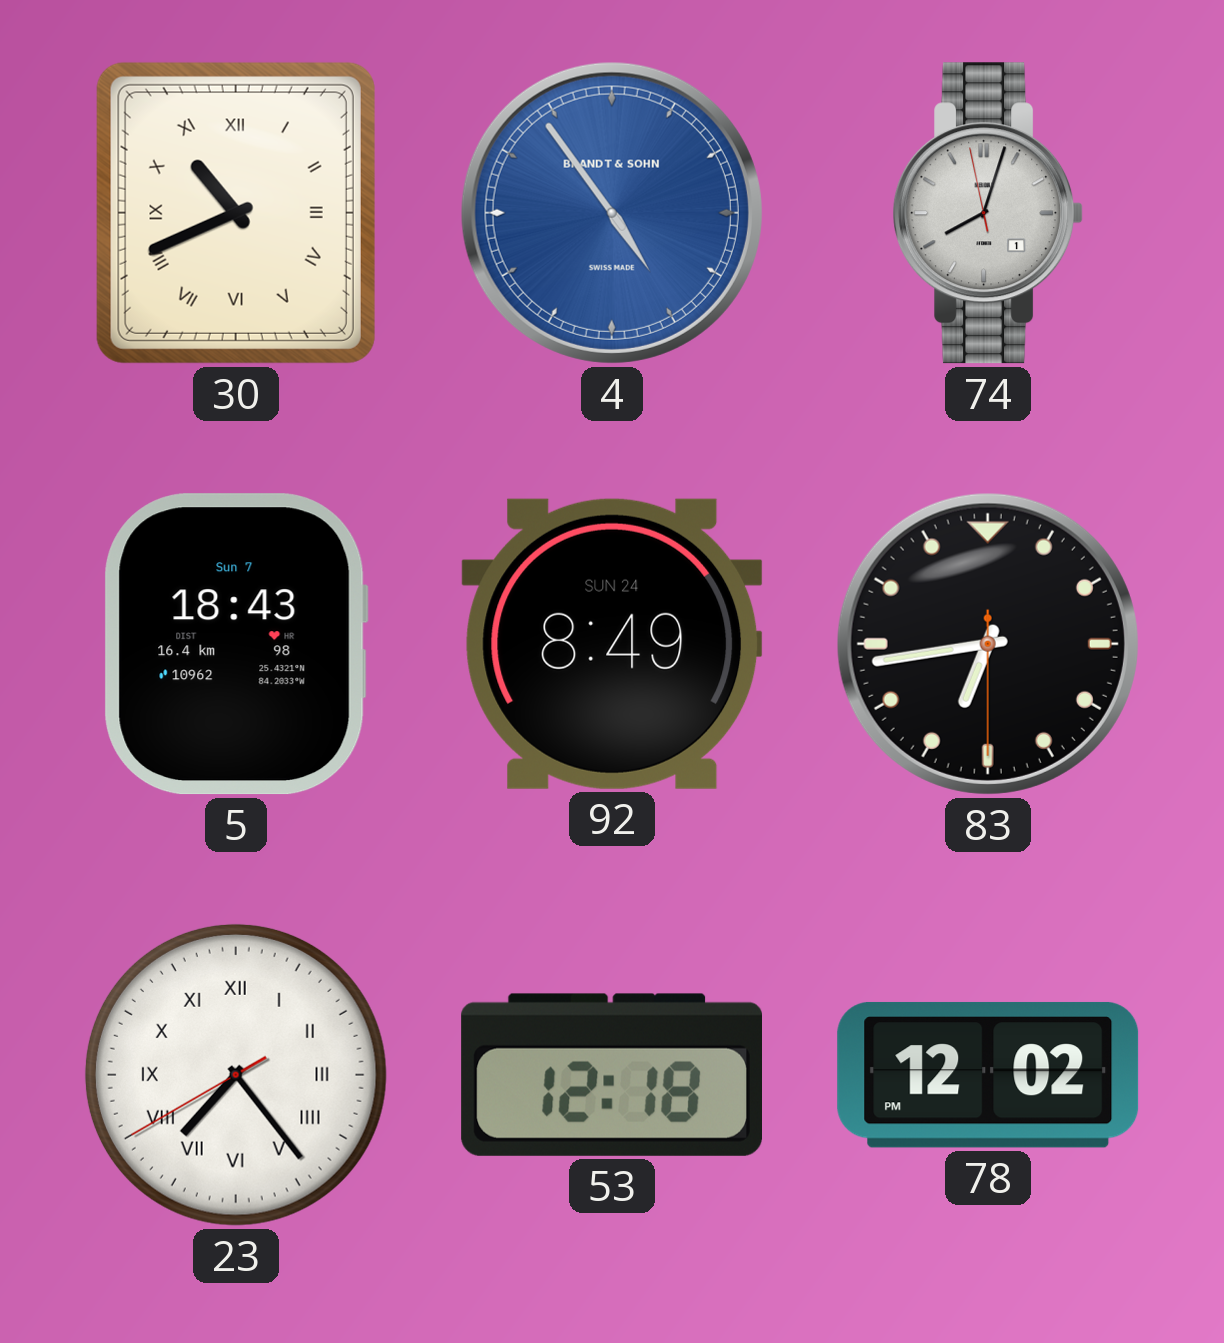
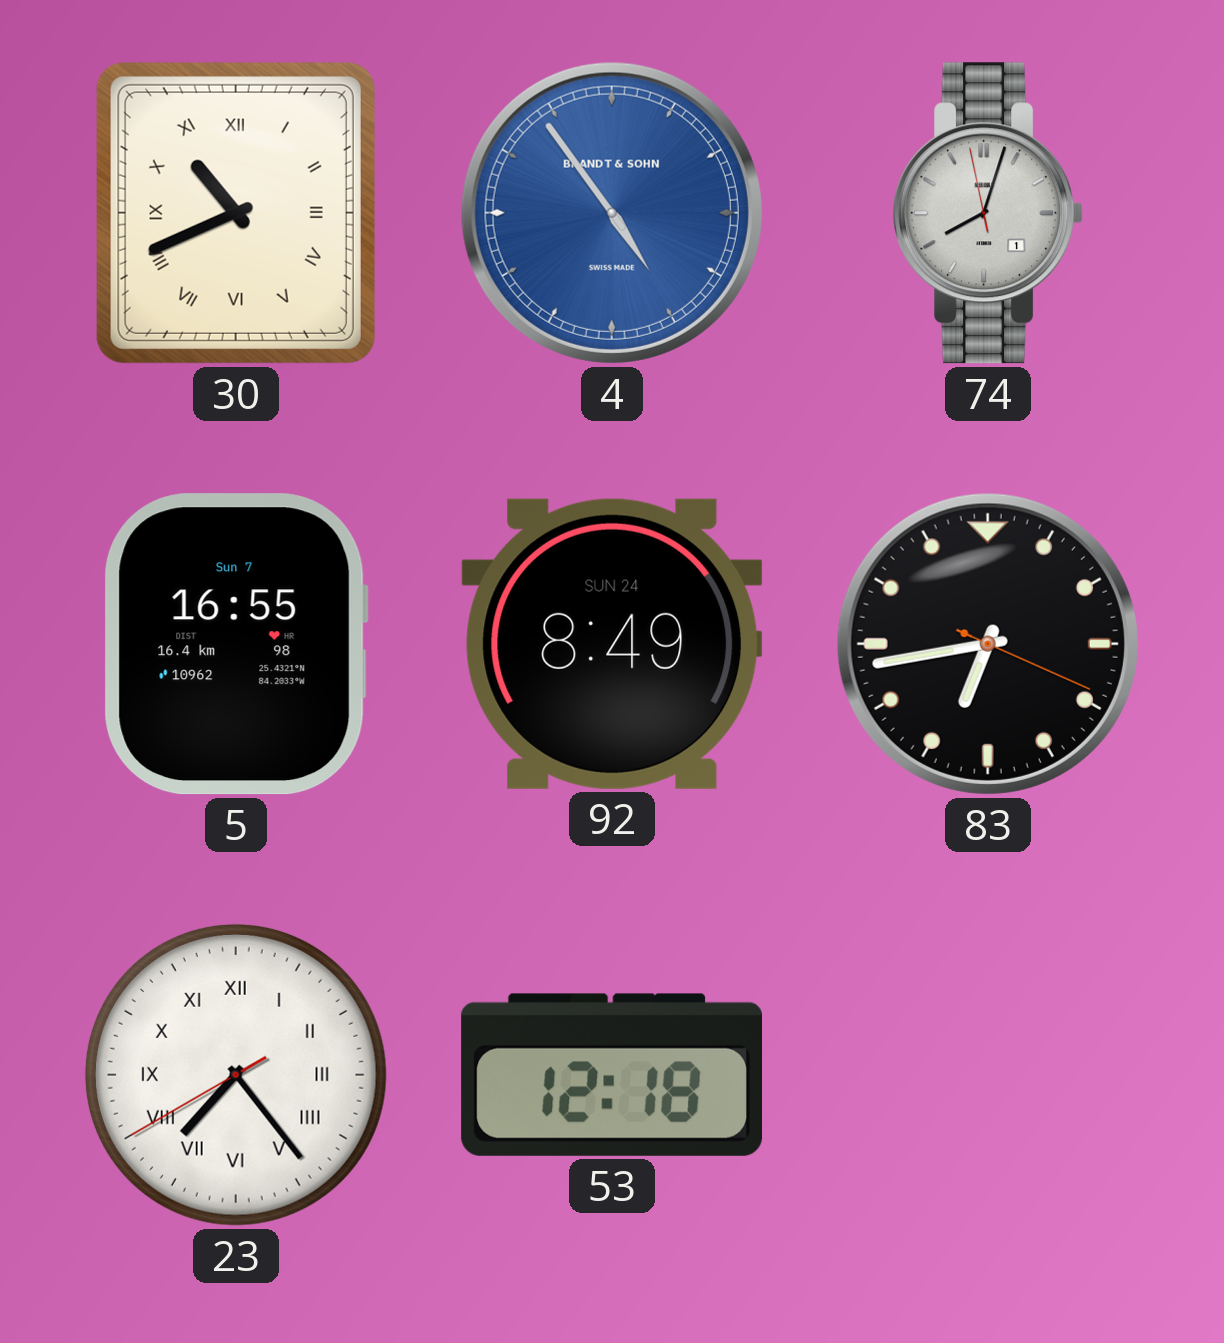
5: 18:43 -> 16:55
83: 6:43:30 -> 6:43:19
78: 12:02 -> none
